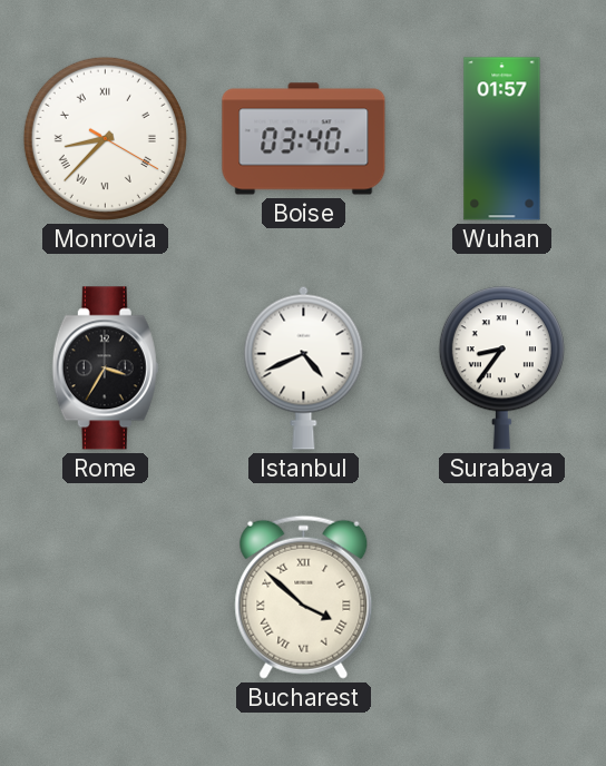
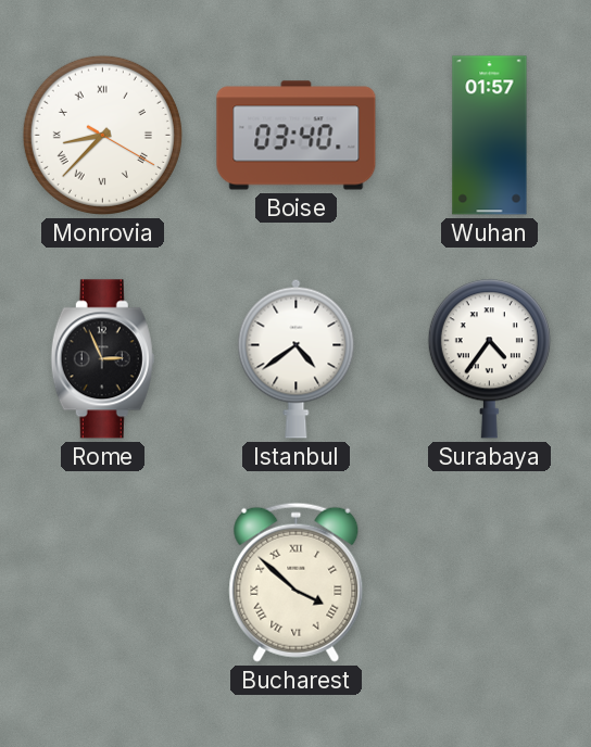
Rome: 3:35 -> 2:56
Istanbul: 4:41 -> 4:39
Surabaya: 8:36 -> 4:36
